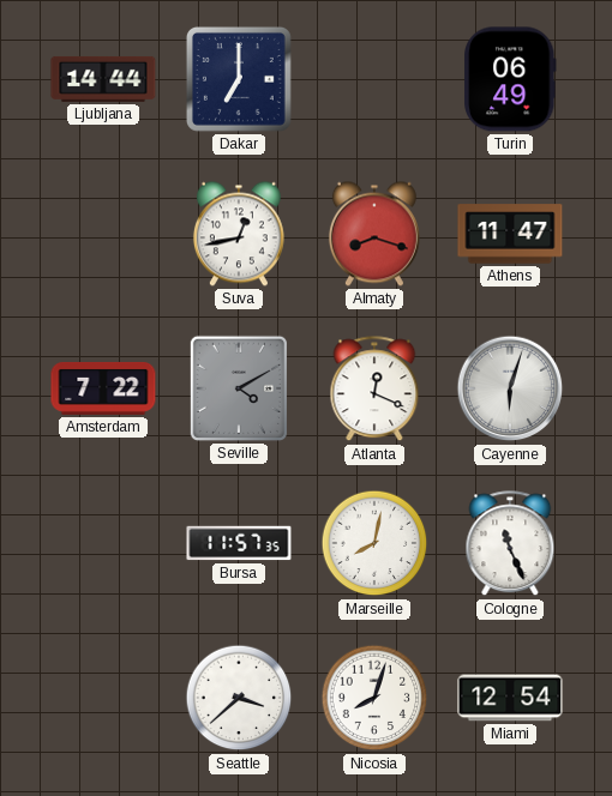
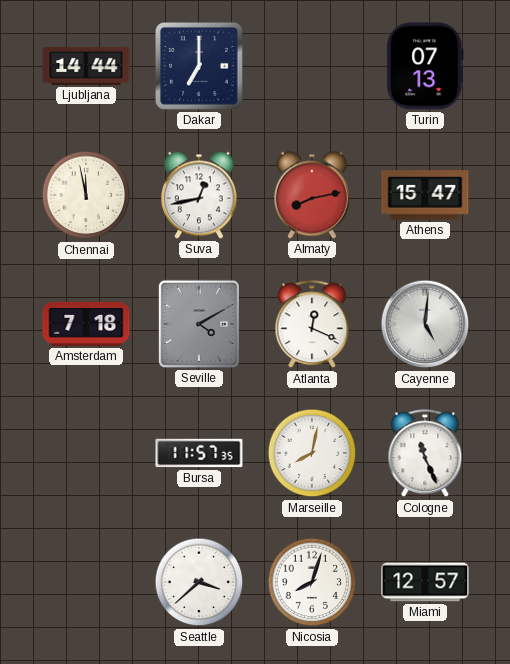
Turin: 06:49 -> 07:13
Chennai: none -> 11:58
Almaty: 8:18 -> 8:13
Athens: 11:47 -> 15:47
Amsterdam: 7:22 -> 7:18
Cayenne: 6:03 -> 5:01
Miami: 12:54 -> 12:57
